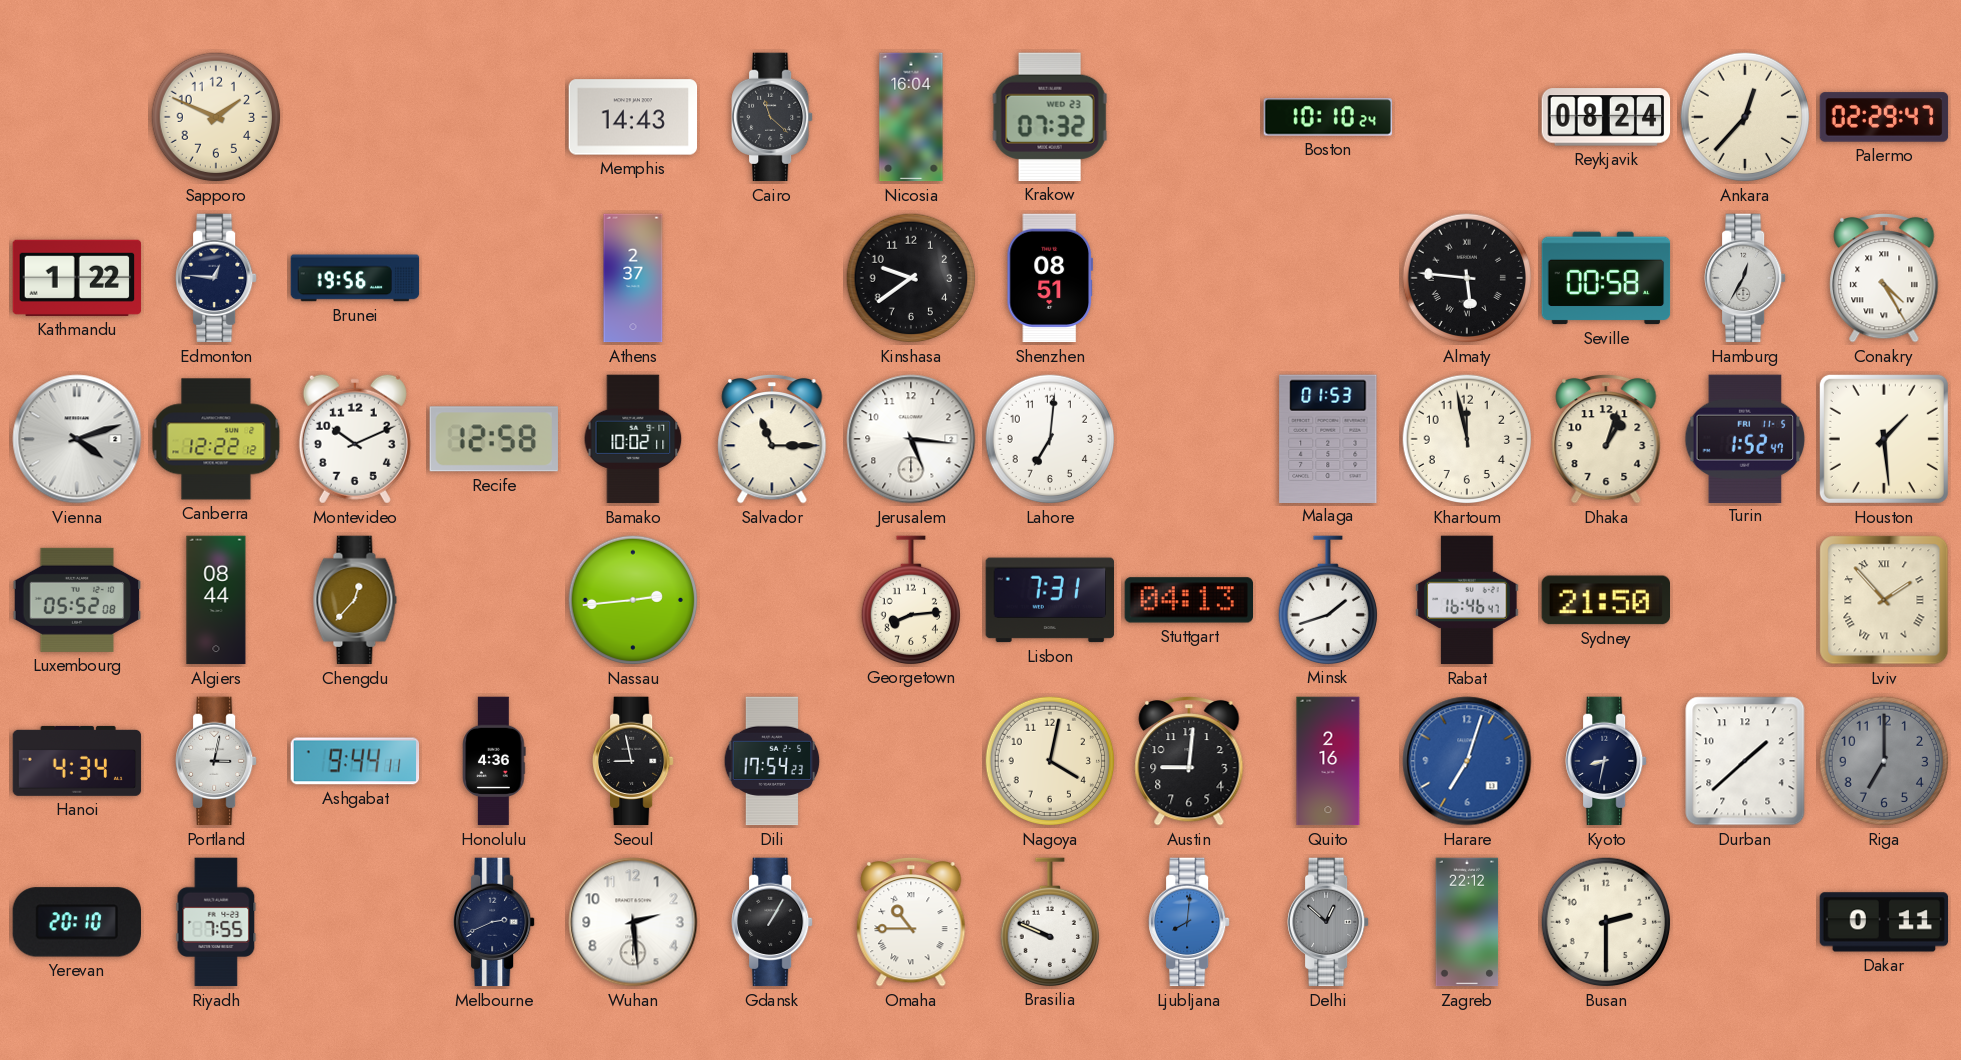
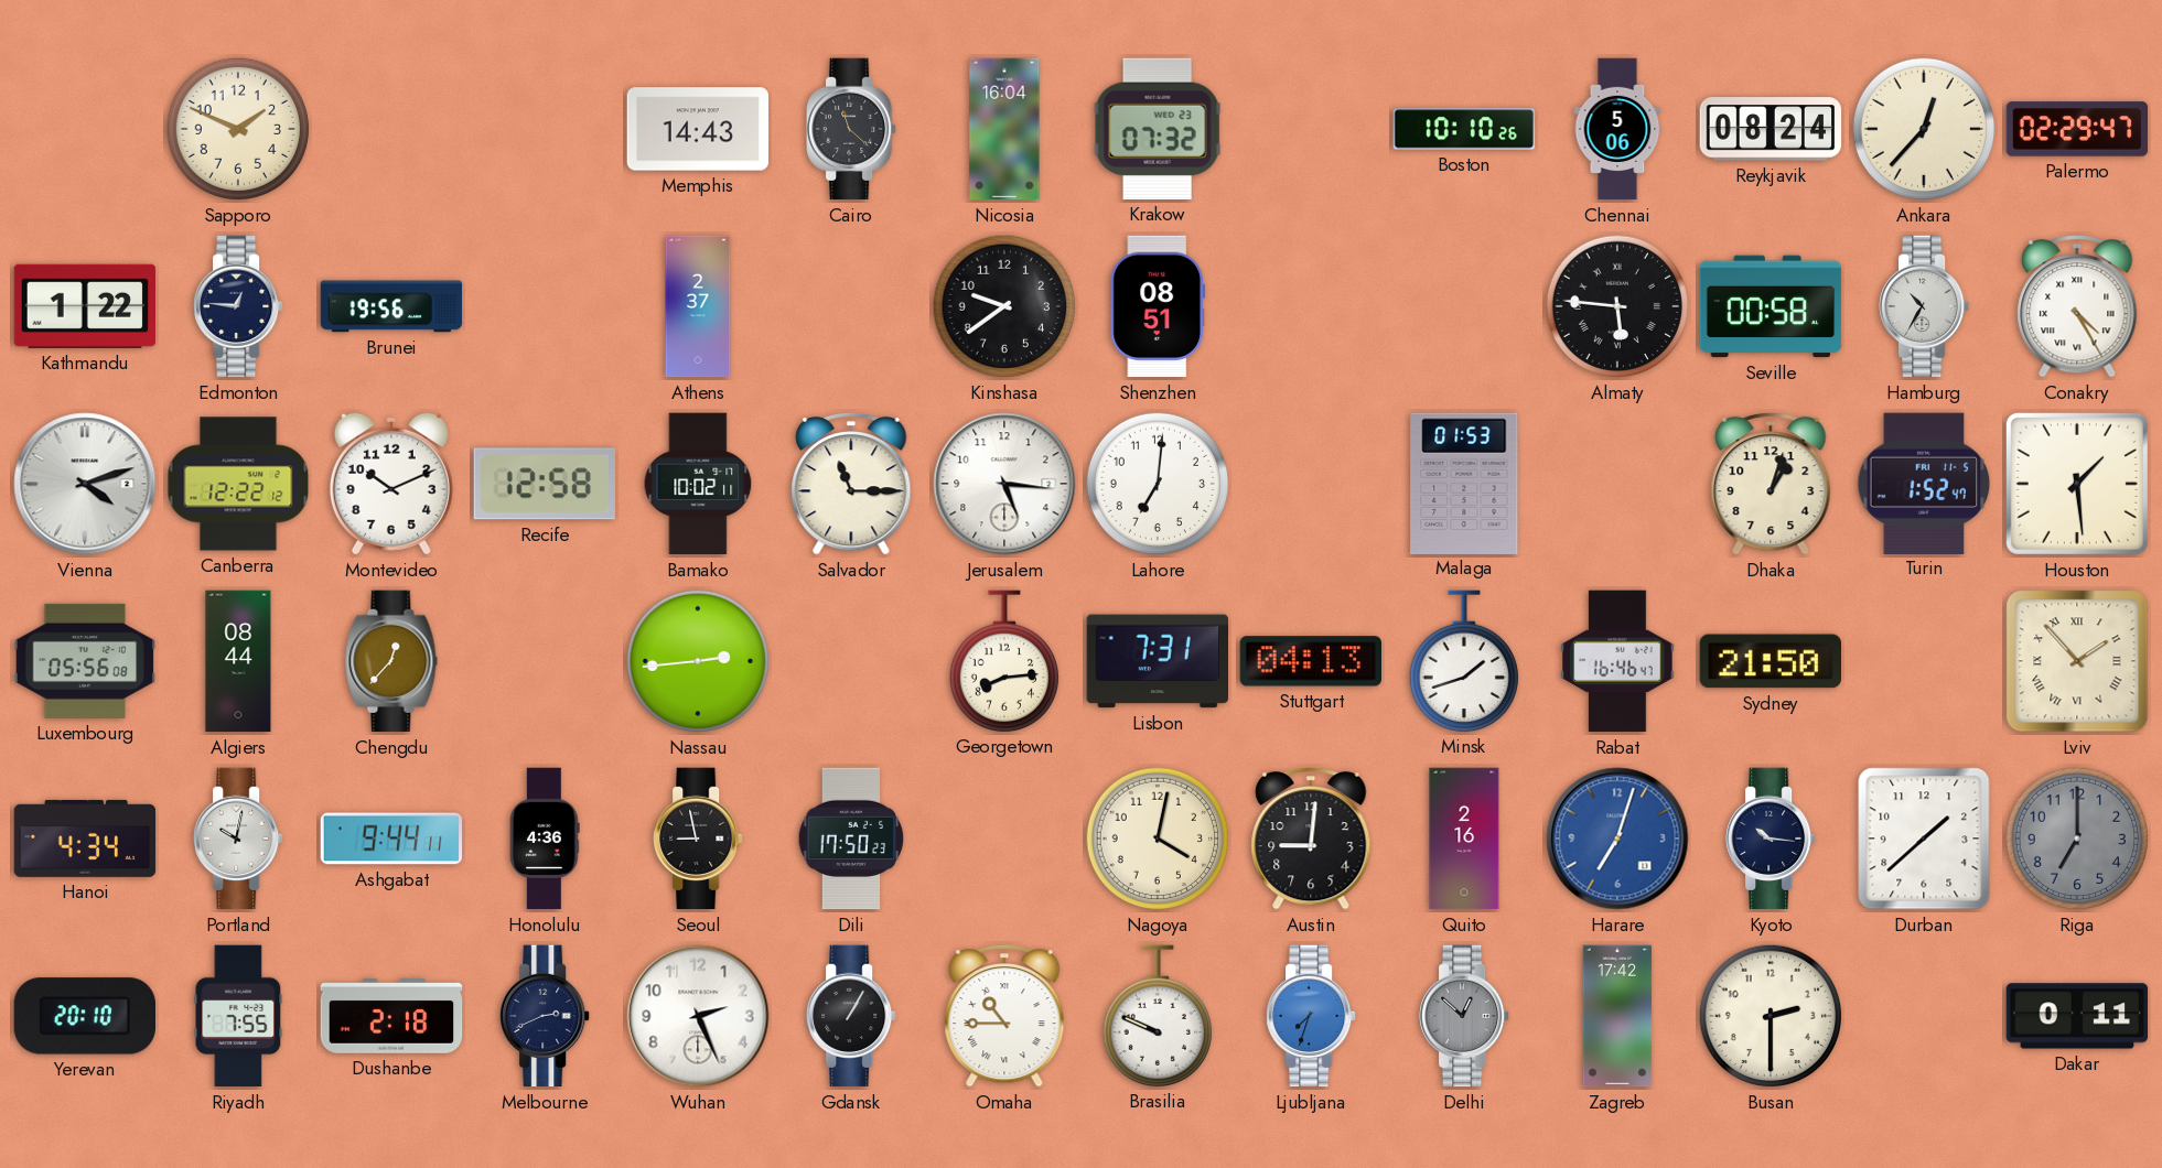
Boston: 10:10:24 -> 10:10:26
Chennai: none -> 5:06
Hamburg: 12:35 -> 10:35
Khartoum: 11:58 -> none
Luxembourg: 05:52 -> 05:56
Portland: 3:02 -> 10:02
Dili: 17:54 -> 17:50
Kyoto: 8:32 -> 10:16
Dushanbe: none -> 2:18
Wuhan: 2:29 -> 2:26
Ljubljana: 8:01 -> 7:33
Zagreb: 22:12 -> 17:42
